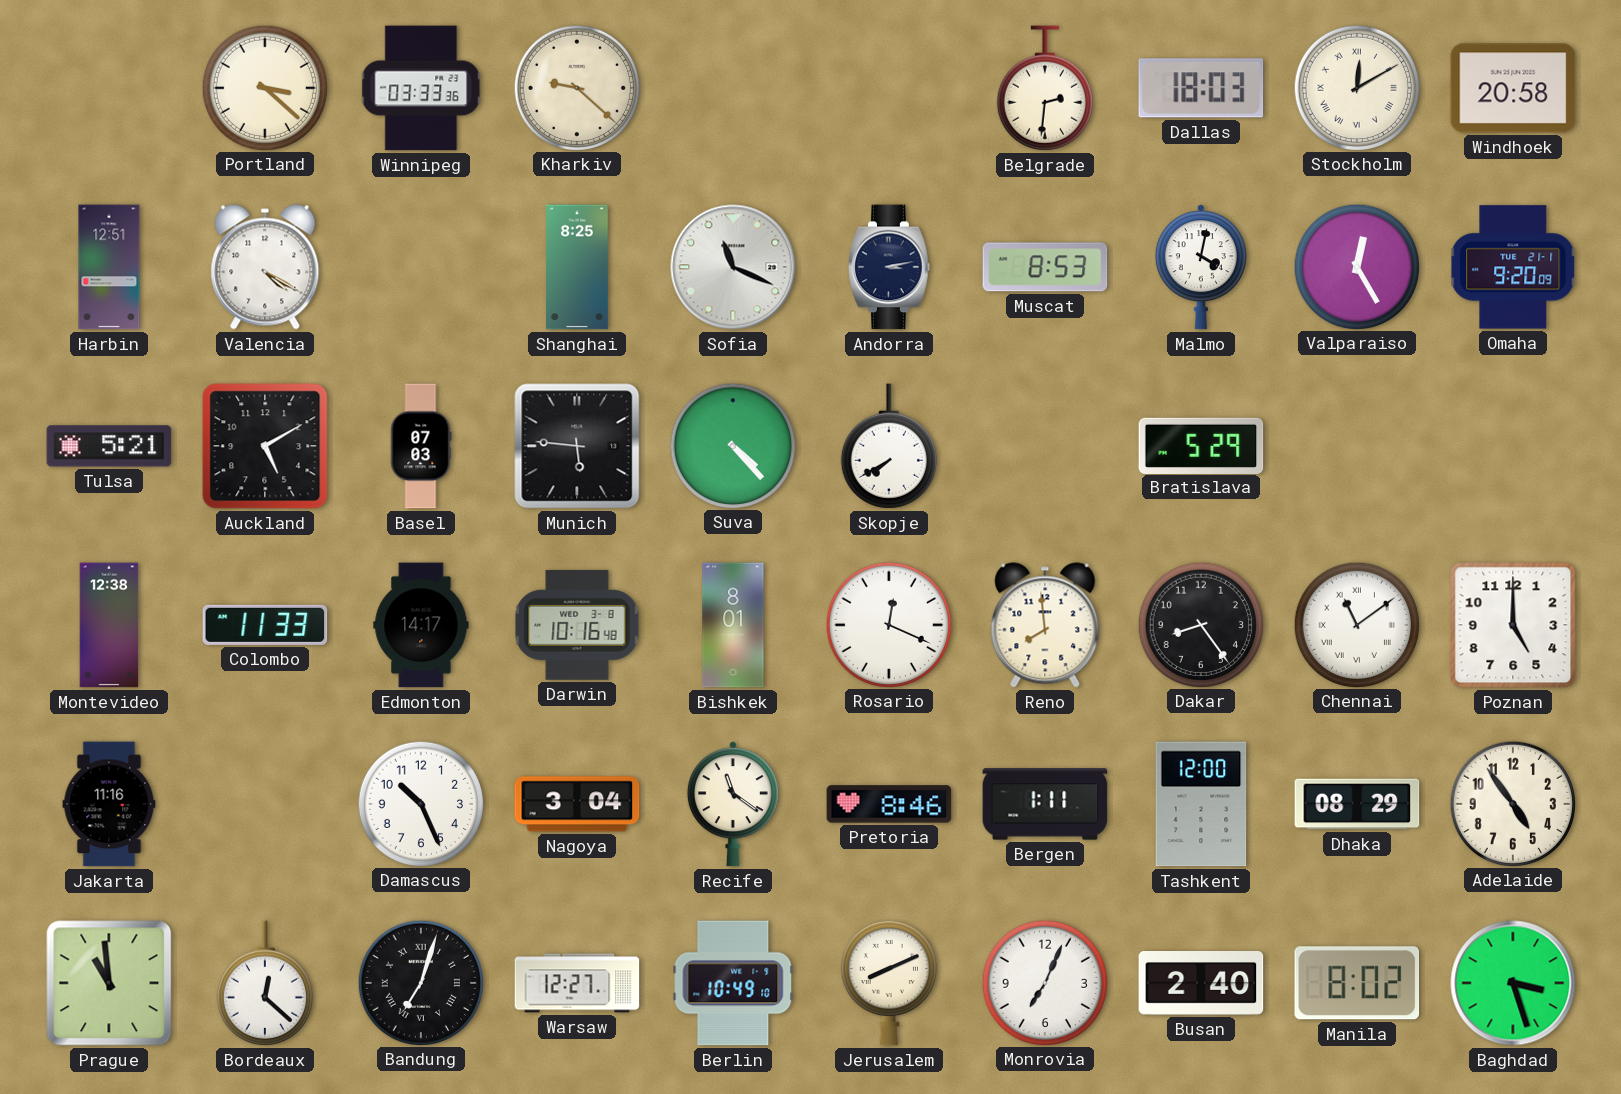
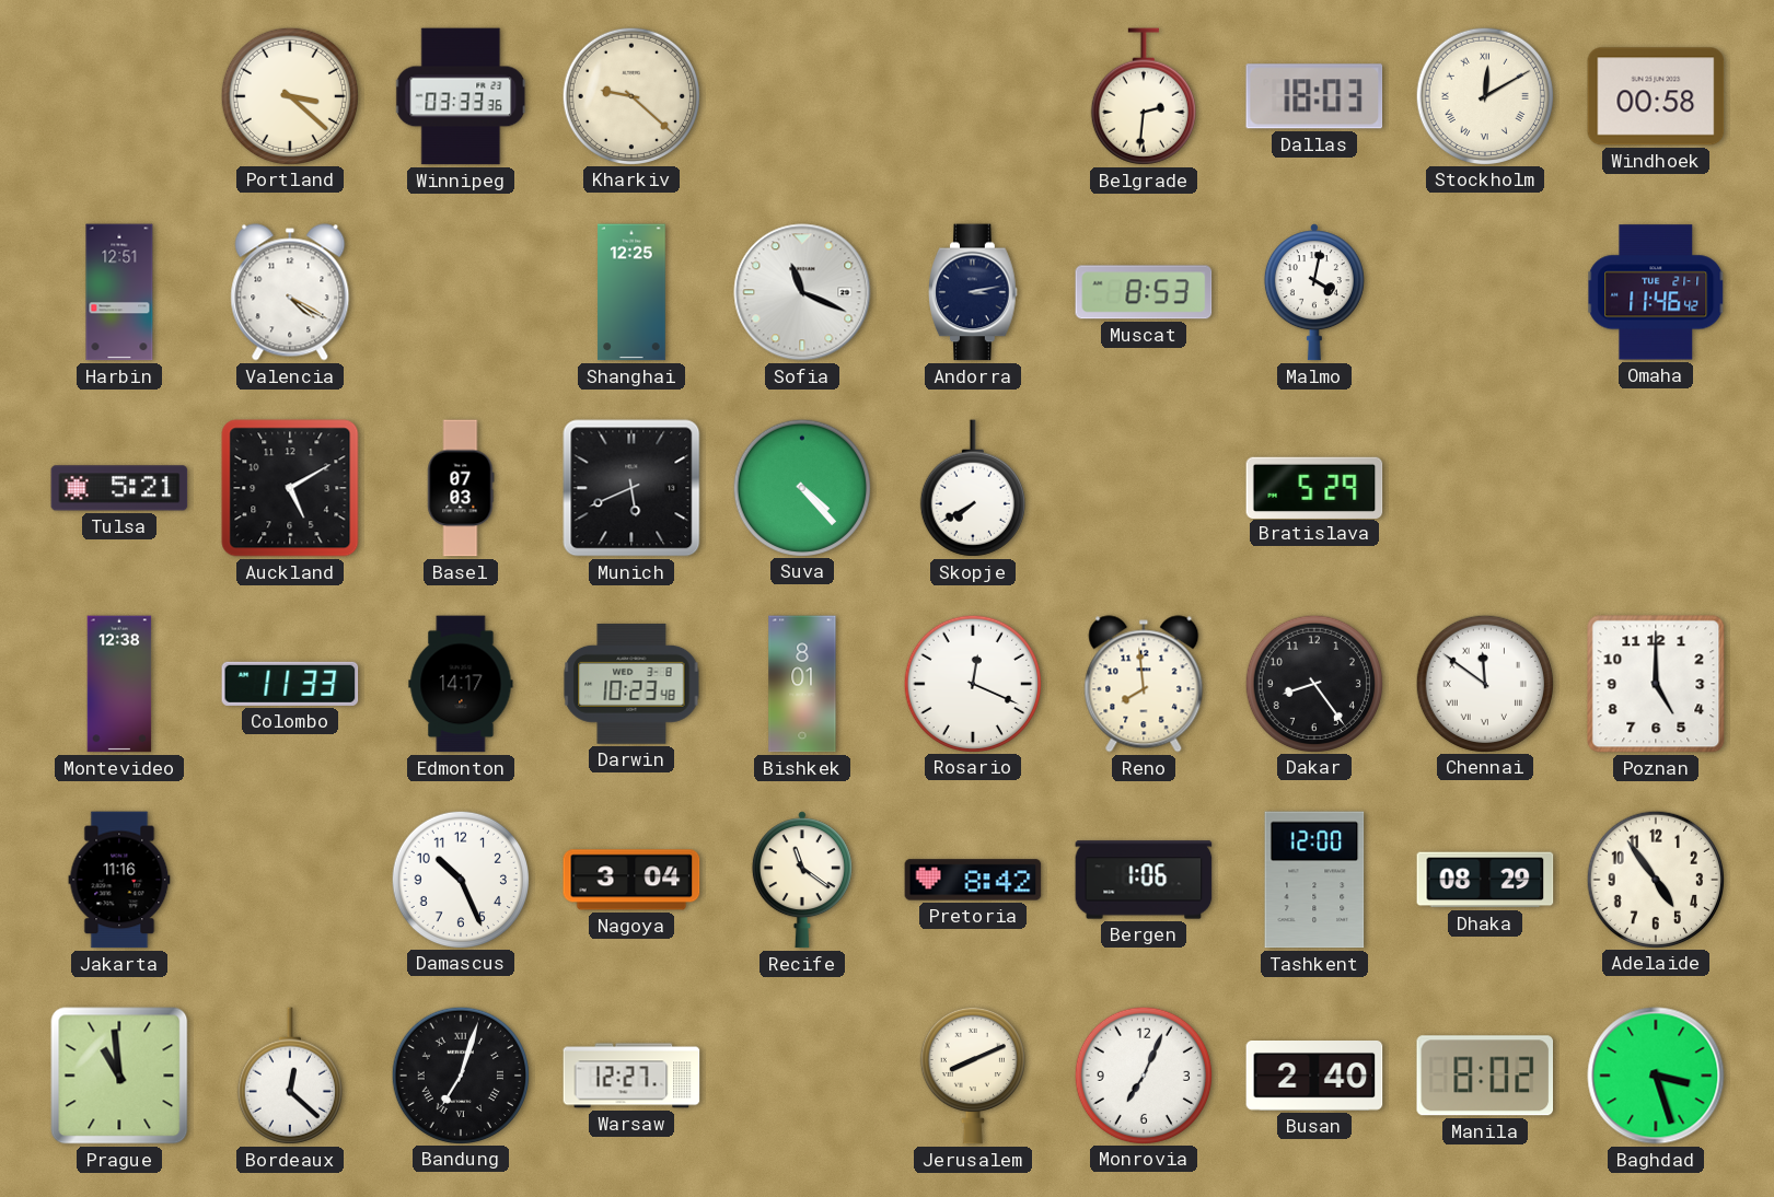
Windhoek: 20:58 -> 00:58
Shanghai: 8:25 -> 12:25
Valparaiso: 12:25 -> none
Omaha: 9:20 -> 11:46
Munich: 5:46 -> 5:41
Darwin: 10:16 -> 10:23
Chennai: 11:09 -> 11:51
Pretoria: 8:46 -> 8:42
Bergen: 1:11 -> 1:06
Berlin: 10:49 -> none
